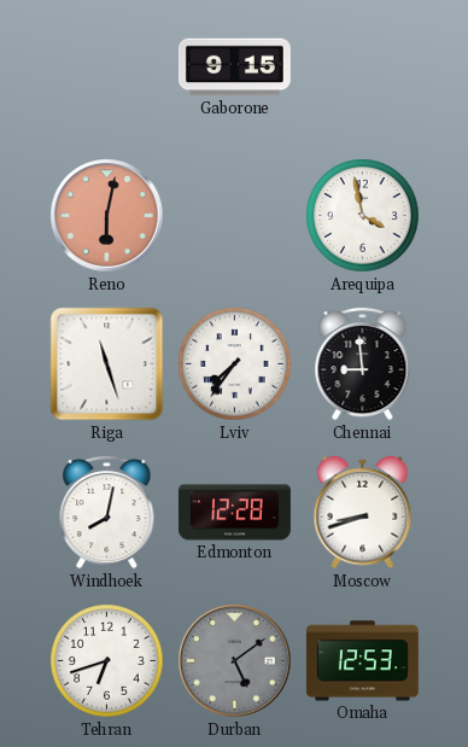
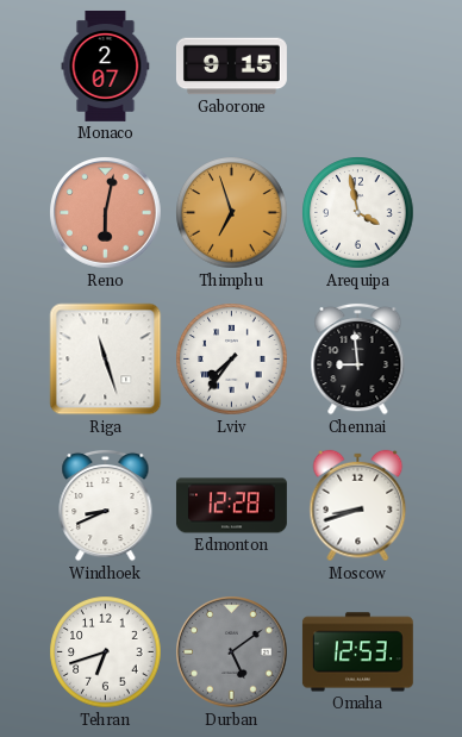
Monaco: none -> 2:07
Thimphu: none -> 6:57
Windhoek: 8:02 -> 8:41
